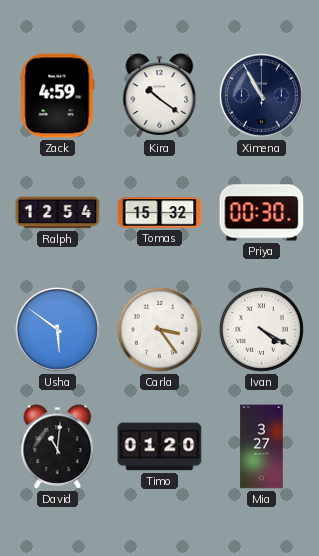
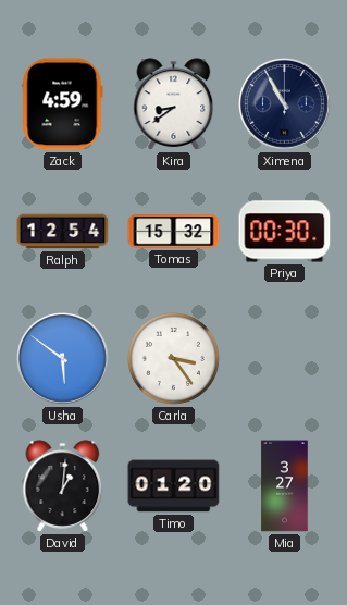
Kira: 10:21 -> 8:39
Ivan: 4:20 -> none
David: 11:01 -> 1:01
